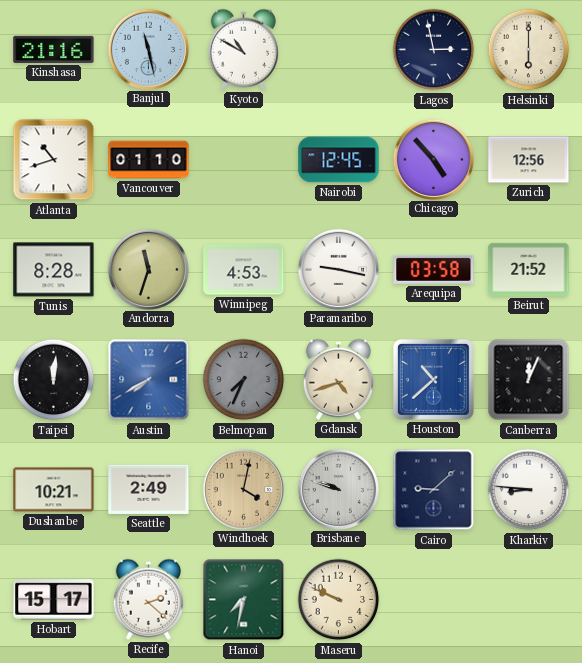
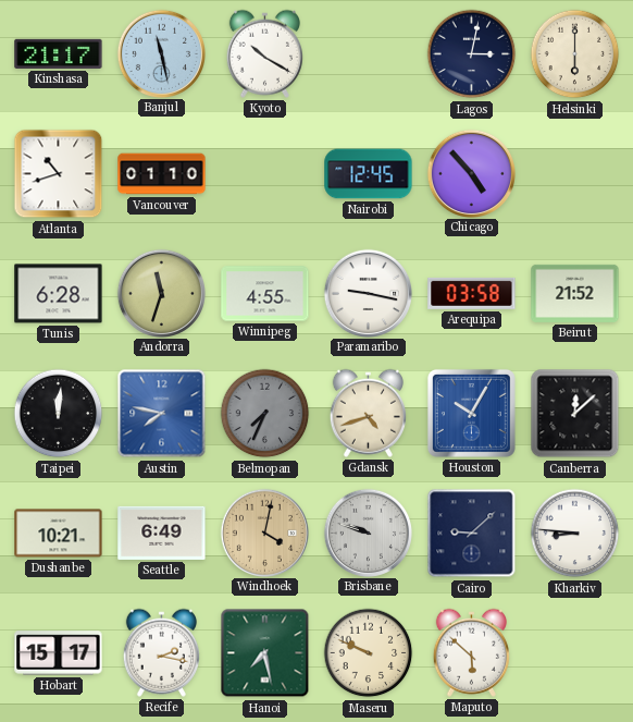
Kinshasa: 21:16 -> 21:17
Kyoto: 10:50 -> 10:20
Lagos: 2:58 -> 3:02
Zurich: 12:56 -> none
Tunis: 8:28 -> 6:28
Winnipeg: 4:53 -> 4:55
Austin: 7:40 -> 7:47
Houston: 10:38 -> 10:05
Canberra: 12:04 -> 12:08
Seattle: 2:49 -> 6:49
Recife: 2:22 -> 2:17
Hanoi: 7:32 -> 7:28
Maputo: none -> 5:52
